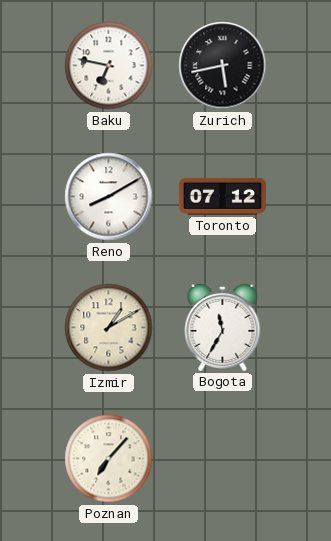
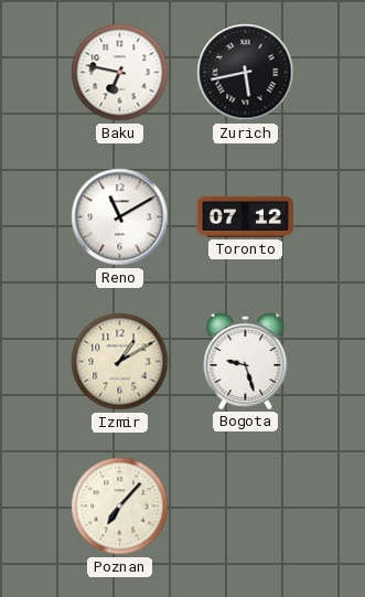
Reno: 8:10 -> 11:10
Bogota: 11:35 -> 9:27
